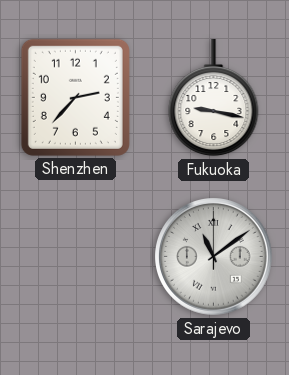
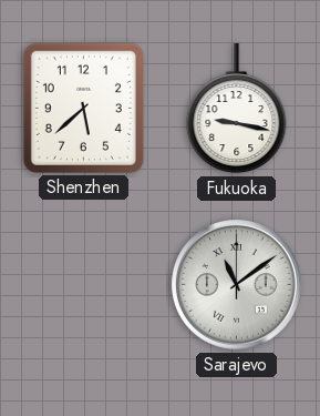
Shenzhen: 2:37 -> 5:38
